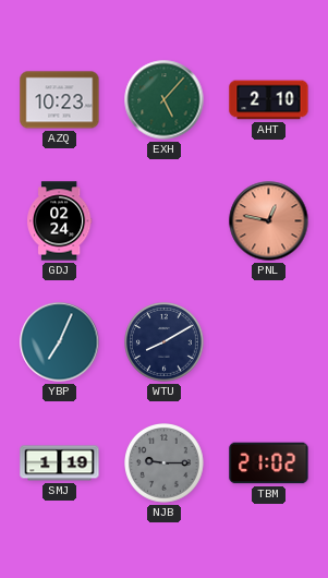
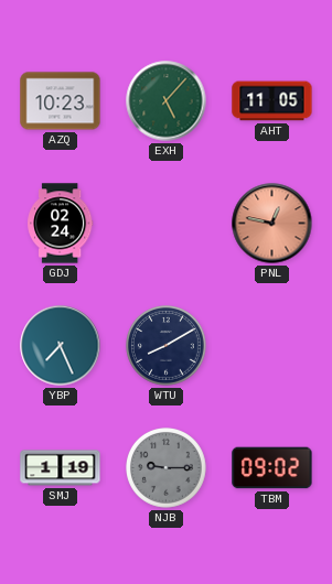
AHT: 2:10 -> 11:05
YBP: 7:04 -> 7:26
TBM: 21:02 -> 09:02
